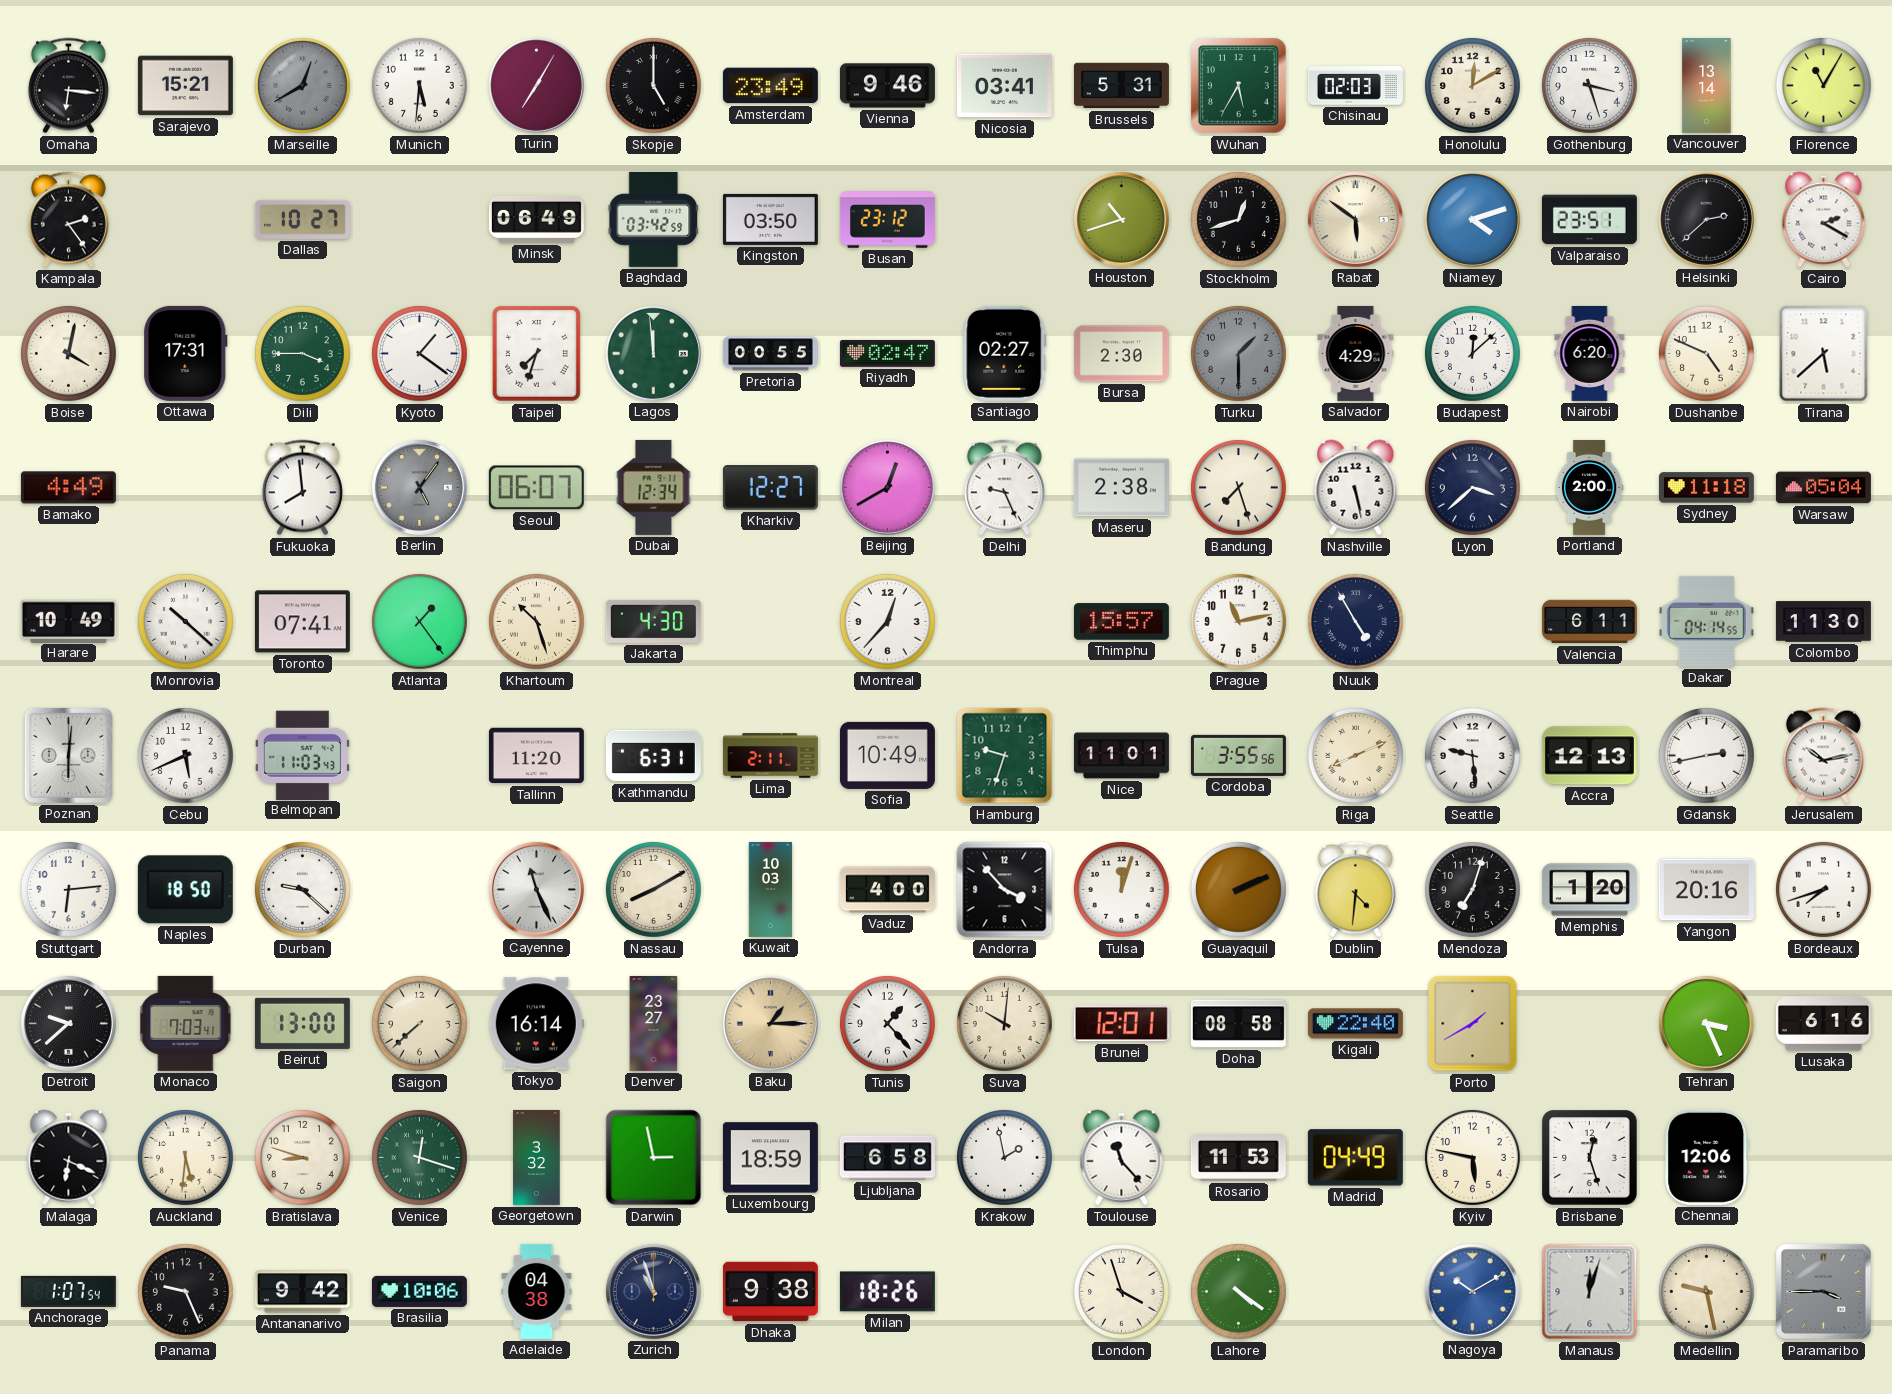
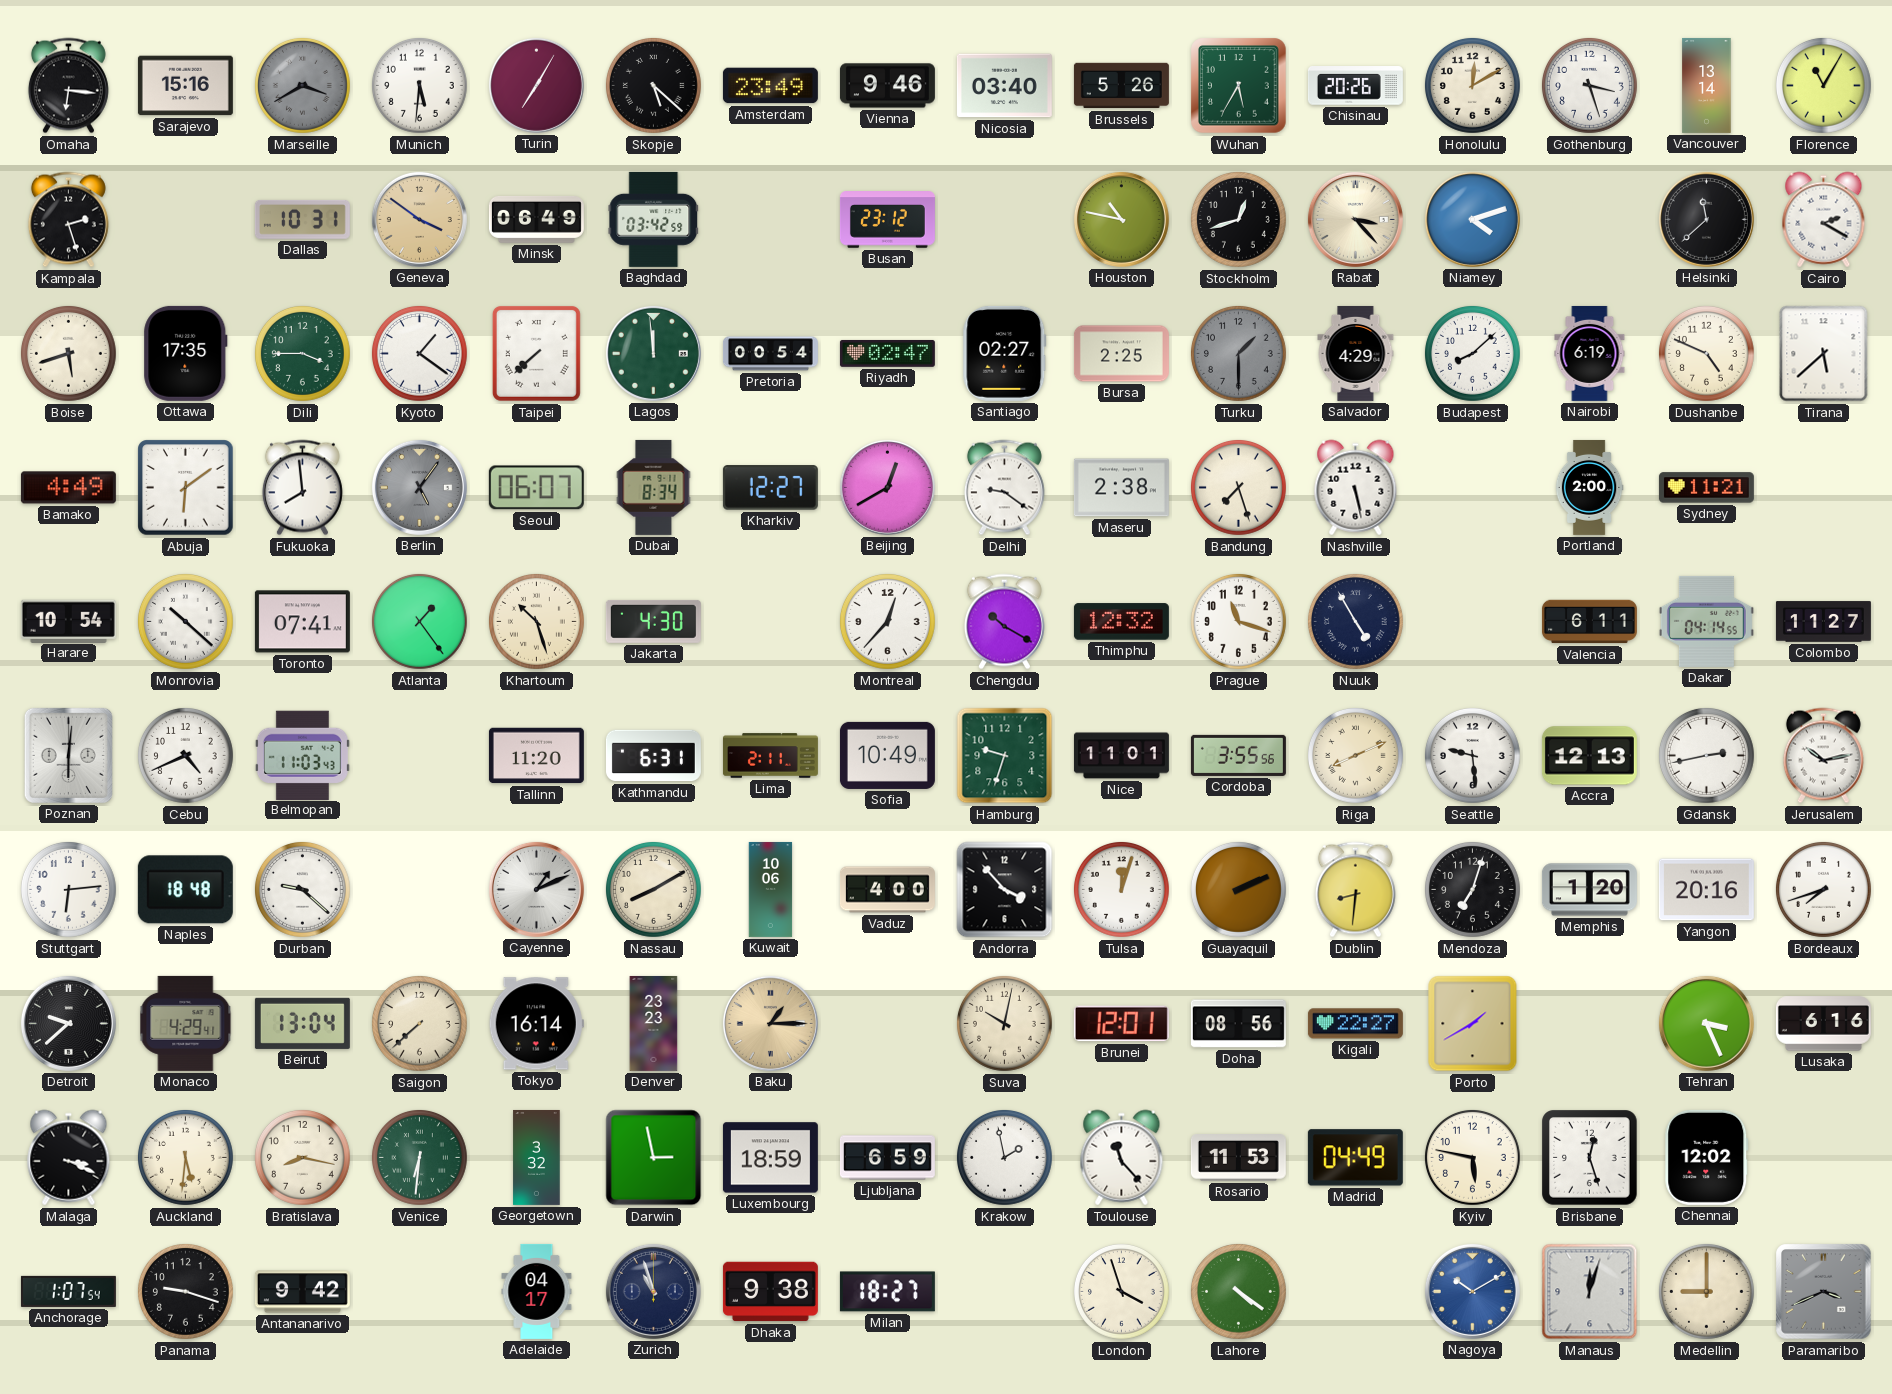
Sarajevo: 15:21 -> 15:16
Marseille: 12:40 -> 3:40
Skopje: 5:00 -> 5:22
Nicosia: 03:41 -> 03:40
Brussels: 5:31 -> 5:26
Chisinau: 02:03 -> 20:26
Kampala: 2:24 -> 2:27
Dallas: 10:27 -> 10:31
Geneva: none -> 3:51
Kingston: 03:50 -> none
Houston: 10:42 -> 10:47
Rabat: 5:51 -> 3:23
Valparaiso: 23:51 -> none
Helsinki: 2:38 -> 11:38
Boise: 4:02 -> 5:42
Ottawa: 17:31 -> 17:35
Taipei: 7:33 -> 7:38
Pretoria: 00:55 -> 00:54
Bursa: 2:30 -> 2:25
Budapest: 12:08 -> 8:08
Nairobi: 6:20 -> 6:19
Abuja: none -> 6:09
Dubai: 12:34 -> 8:34
Delhi: 9:26 -> 9:21
Lyon: 3:38 -> none
Sydney: 11:18 -> 11:21
Warsaw: 05:04 -> none
Harare: 10:49 -> 10:54
Chengdu: none -> 10:20
Thimphu: 15:57 -> 12:32
Prague: 11:13 -> 11:18
Colombo: 11:30 -> 11:27
Cebu: 5:41 -> 4:41
Naples: 18:50 -> 18:48
Cayenne: 11:26 -> 1:11
Kuwait: 10:03 -> 10:06
Dublin: 4:31 -> 8:31
Monaco: 7:03 -> 4:29
Beirut: 13:00 -> 13:04
Denver: 23:27 -> 23:23
Tunis: 1:23 -> none
Suva: 10:01 -> 10:02
Doha: 08:58 -> 08:56
Kigali: 22:40 -> 22:27
Malaga: 6:19 -> 3:19
Bratislava: 8:48 -> 8:17
Venice: 12:18 -> 6:31
Ljubljana: 6:58 -> 6:59
Chennai: 12:06 -> 12:02
Panama: 9:26 -> 9:18
Brasilia: 10:06 -> none
Adelaide: 04:38 -> 04:17
Milan: 18:26 -> 18:27
Medellin: 9:28 -> 9:00
Paramaribo: 3:45 -> 3:41
